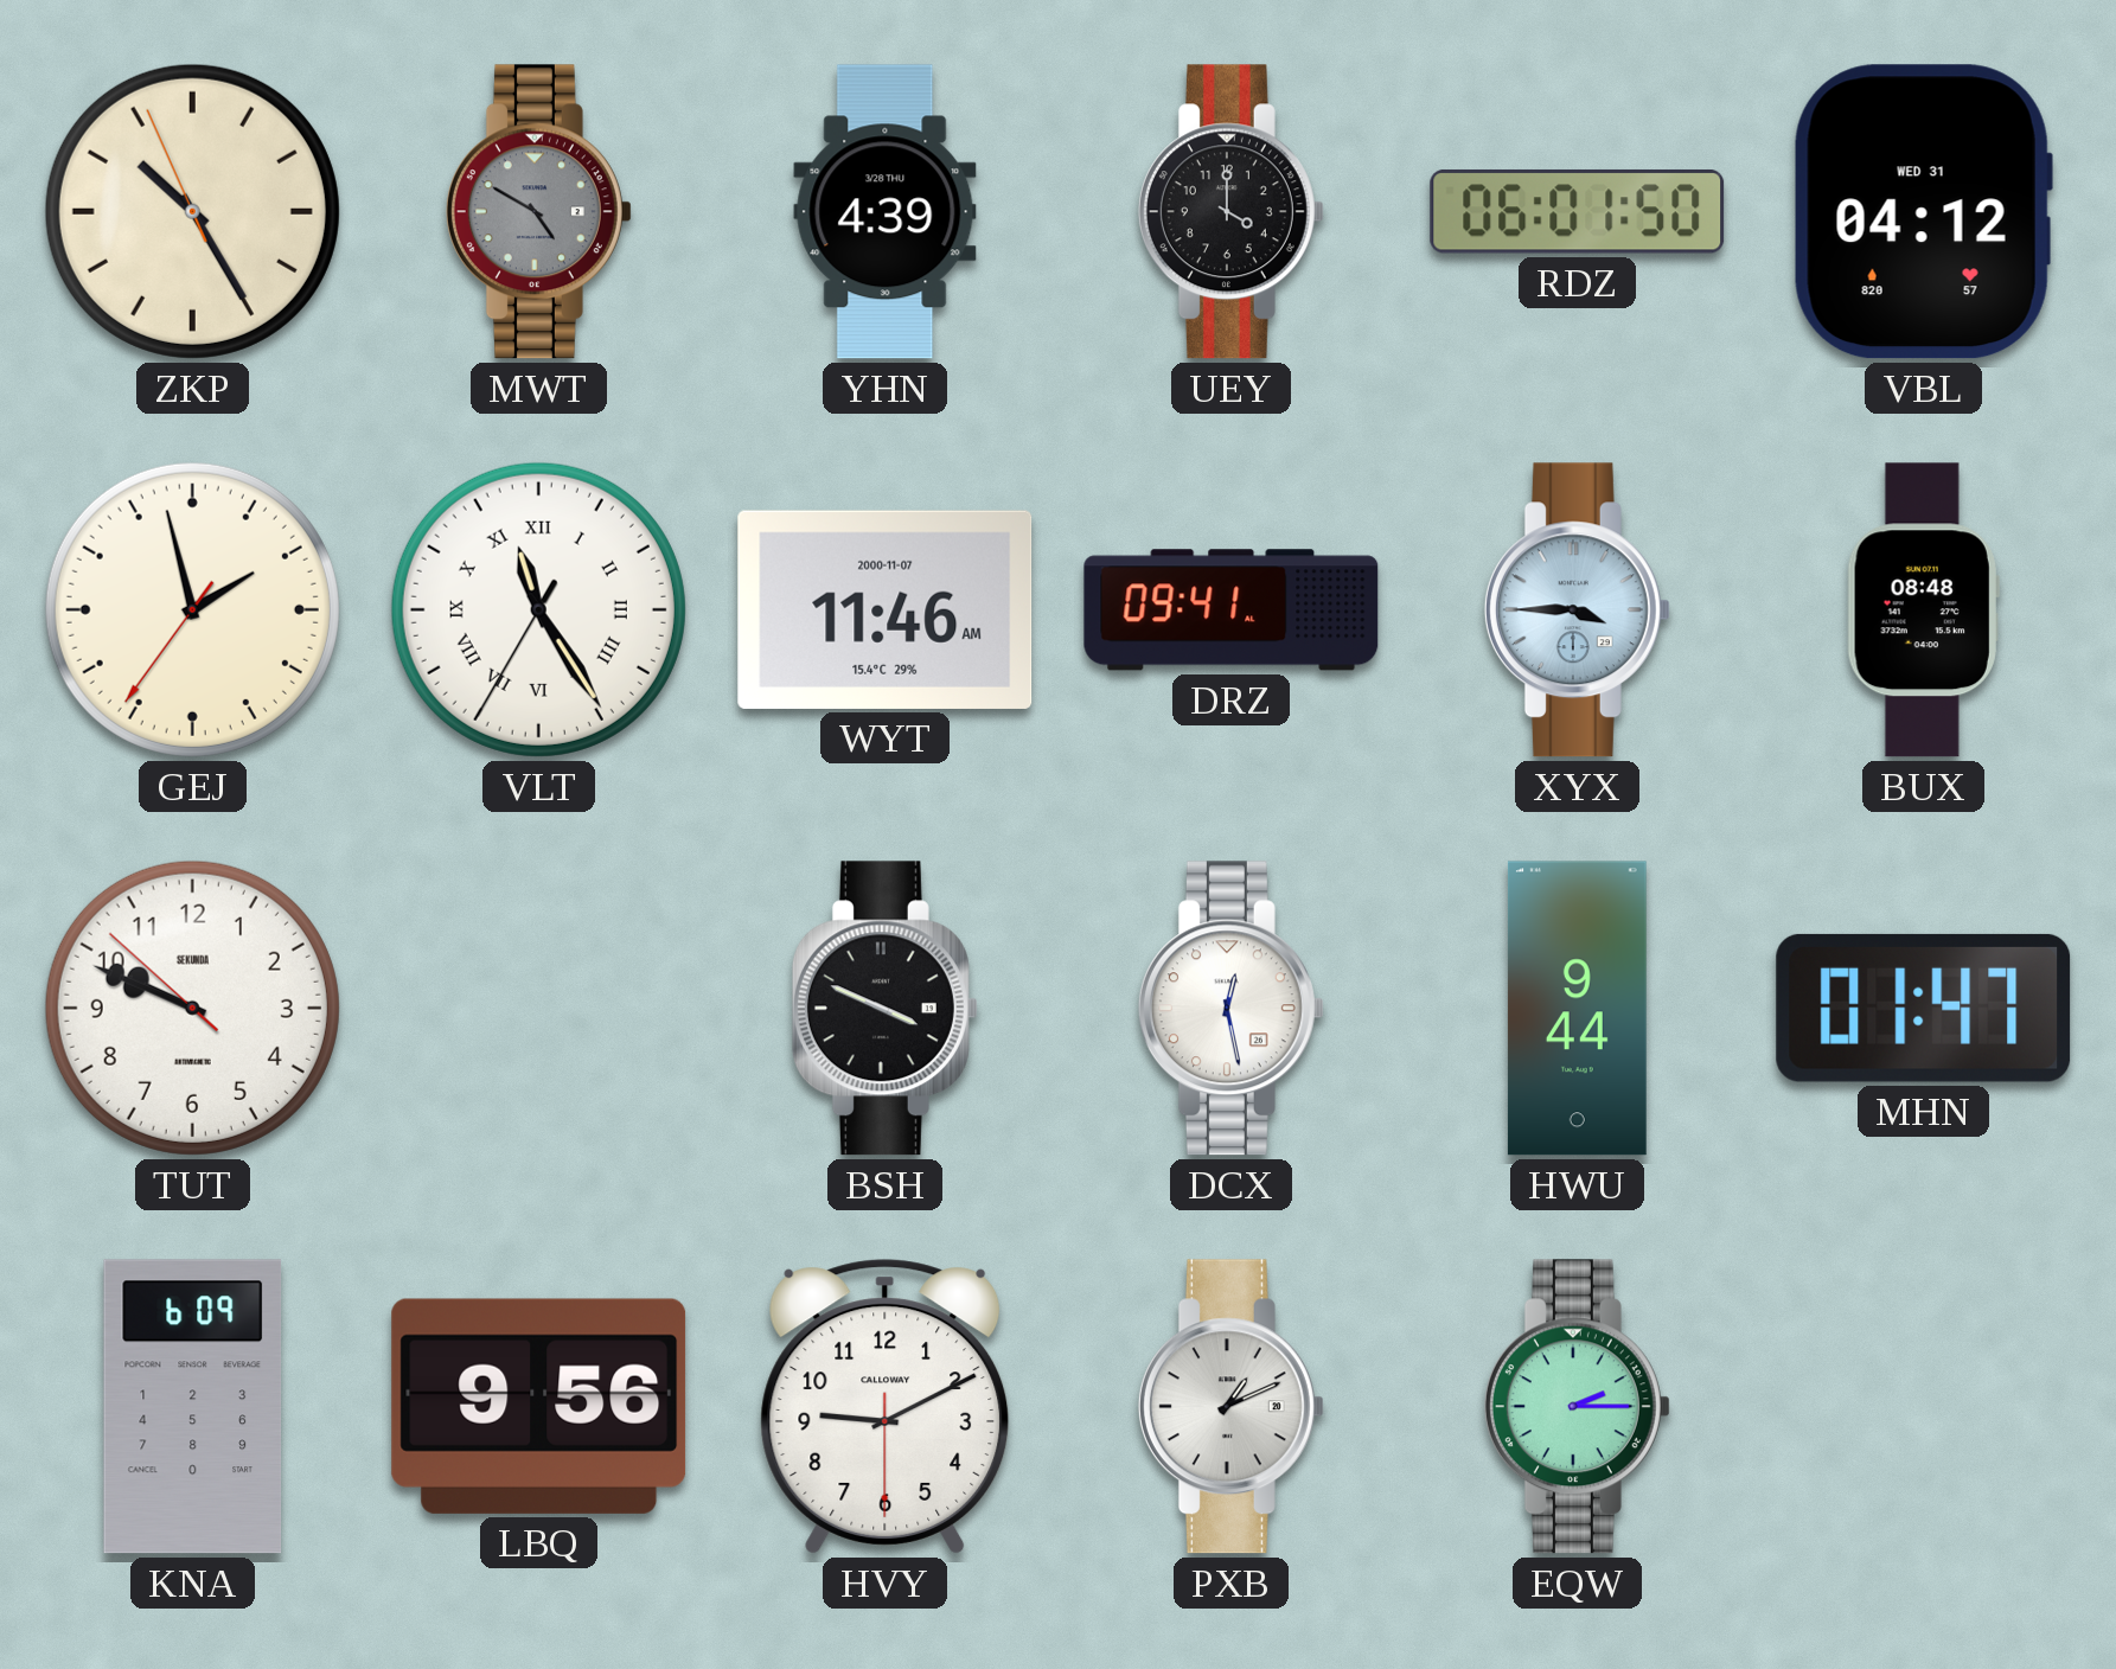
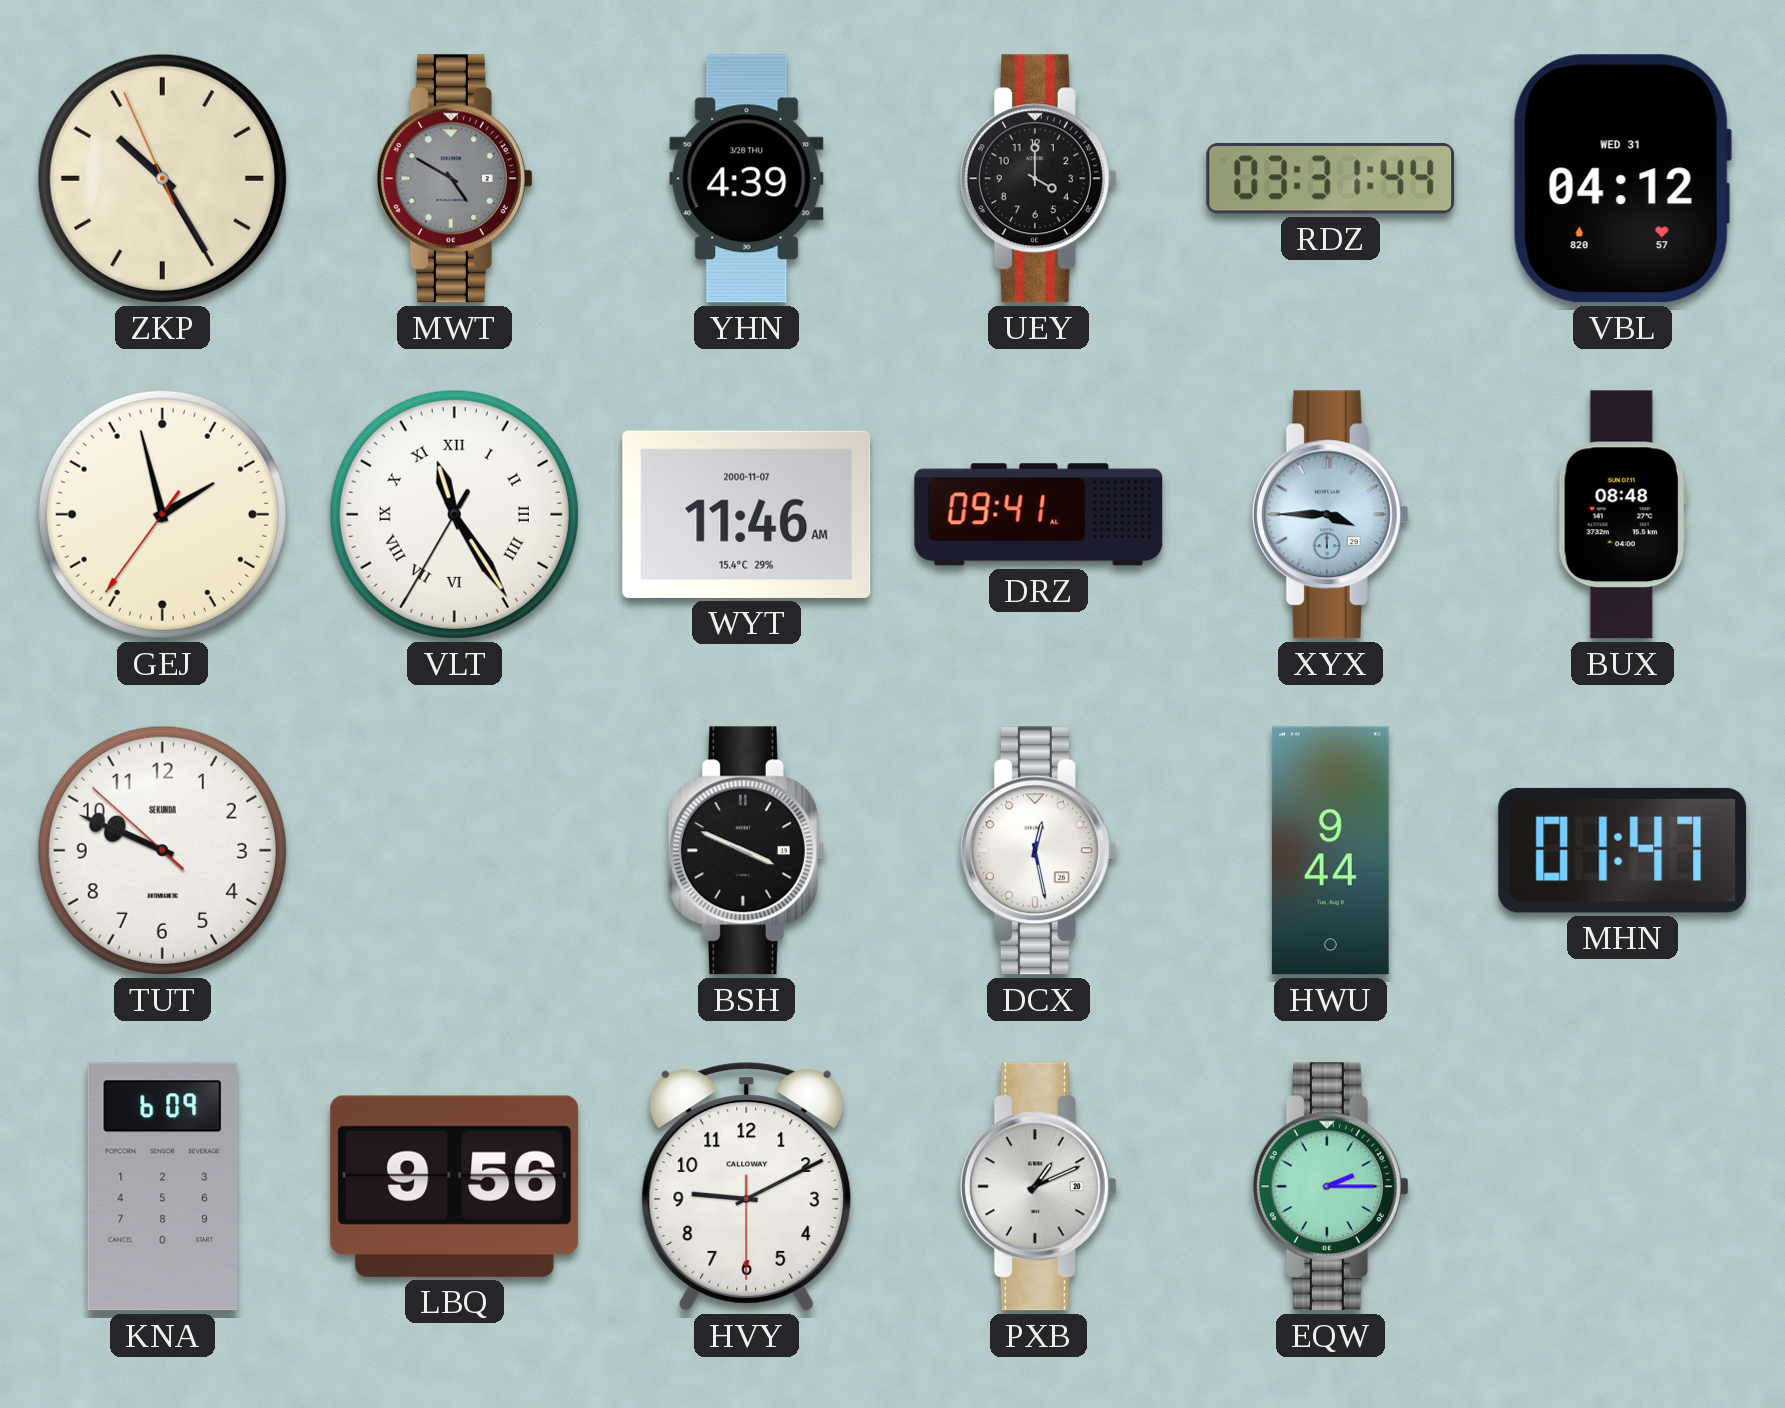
RDZ: 06:01 -> 03:31
